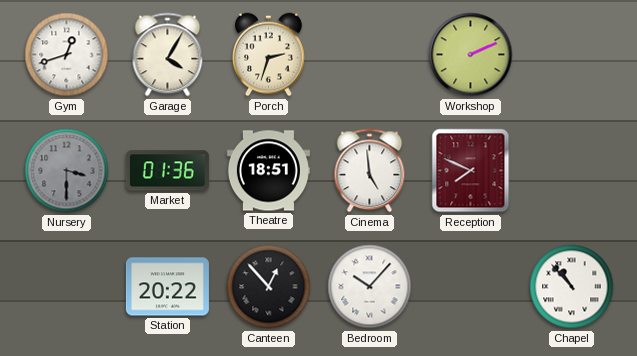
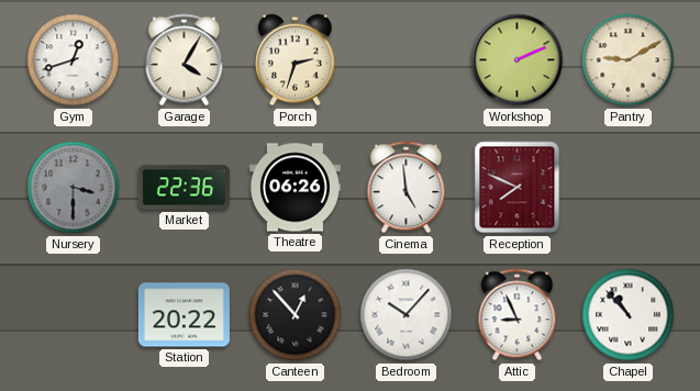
Pantry: none -> 9:10
Market: 01:36 -> 22:36
Theatre: 18:51 -> 06:26
Attic: none -> 8:56
